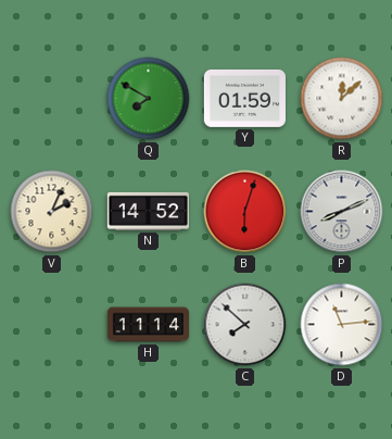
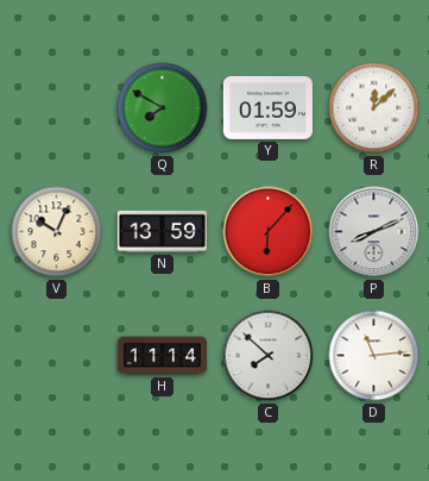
V: 2:04 -> 10:04
N: 14:52 -> 13:59
B: 6:03 -> 6:07
